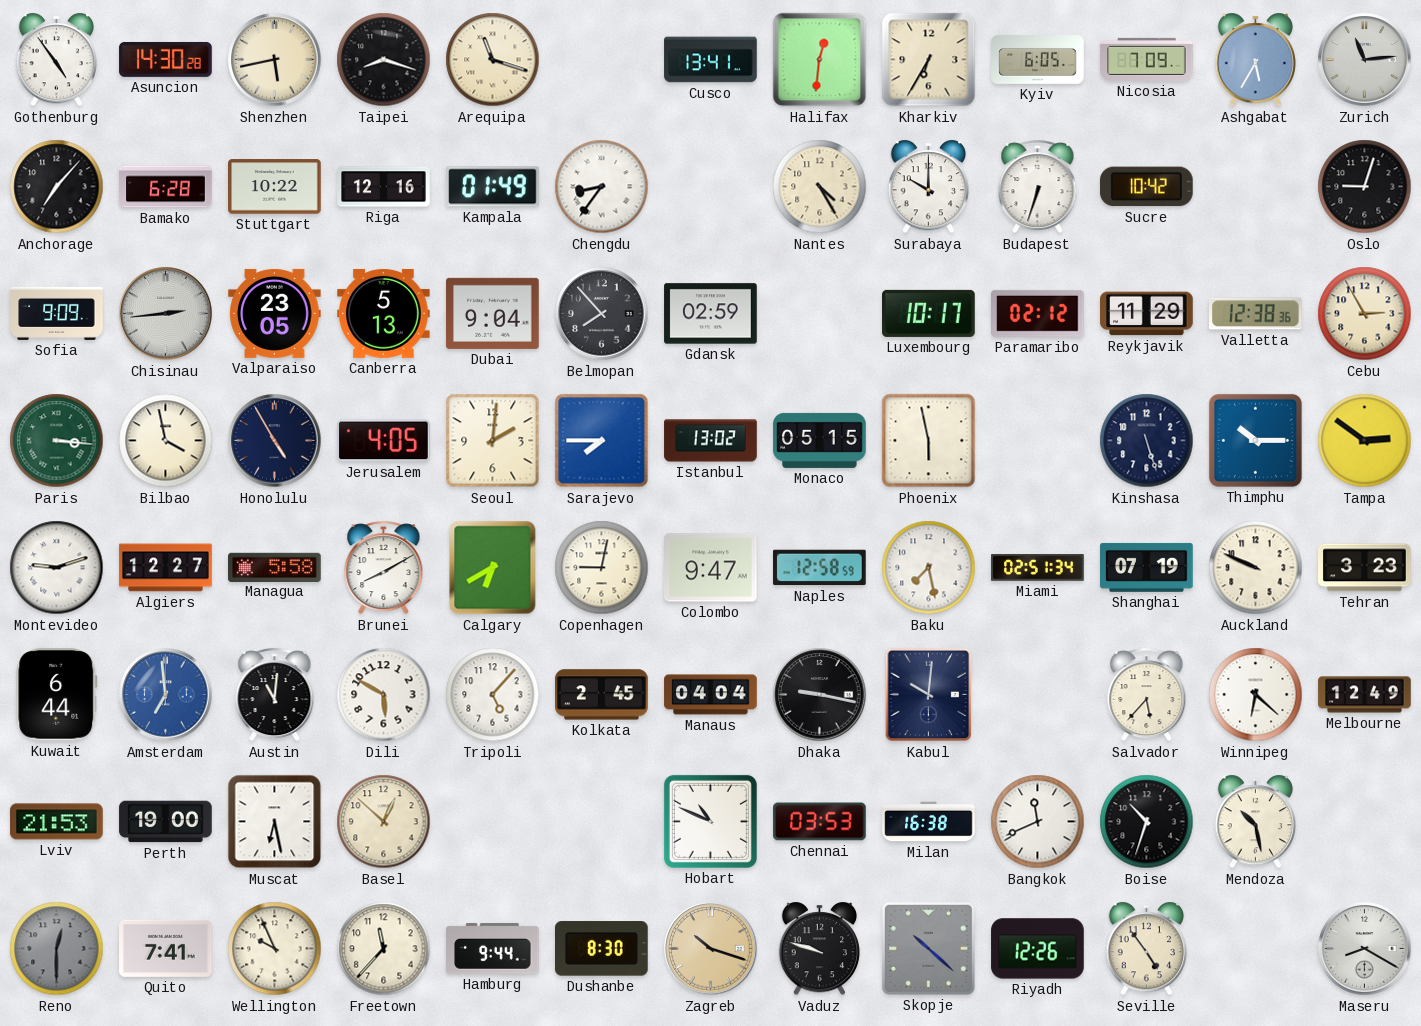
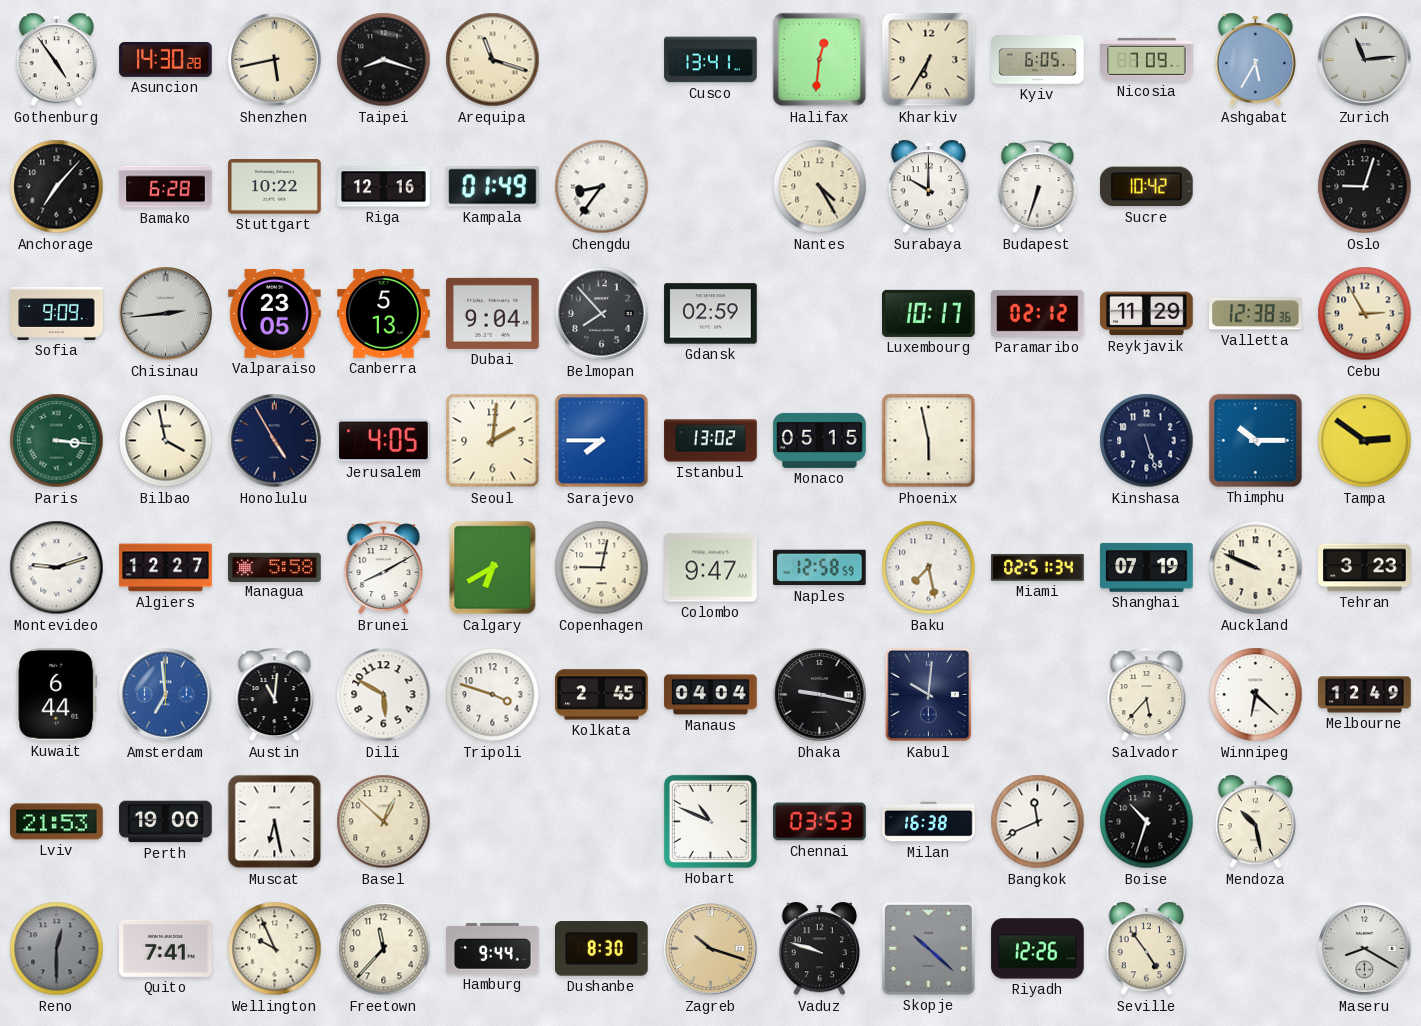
Tripoli: 5:07 -> 3:48
